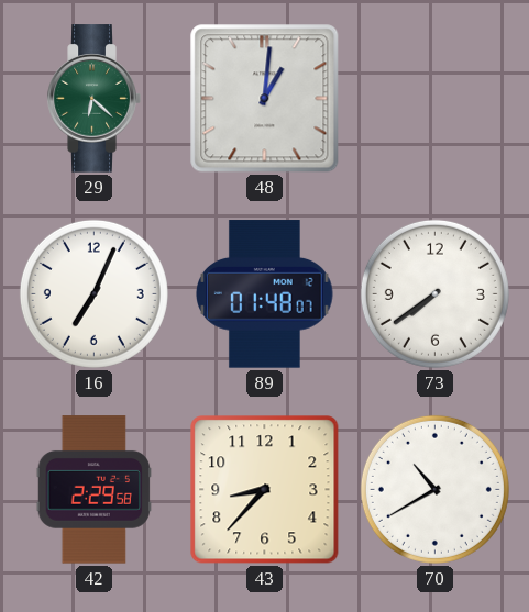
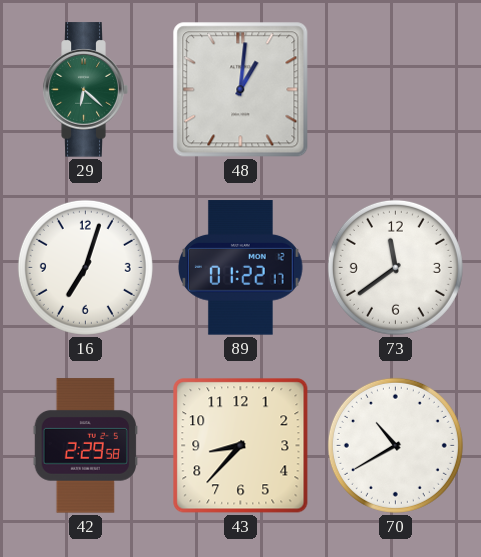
16: 7:04 -> 7:03
89: 01:48 -> 01:22
73: 7:39 -> 11:39
